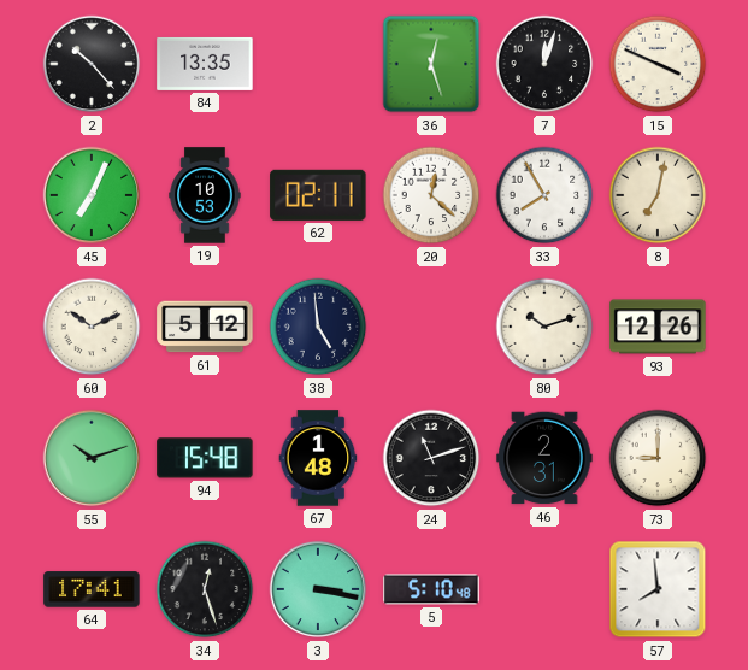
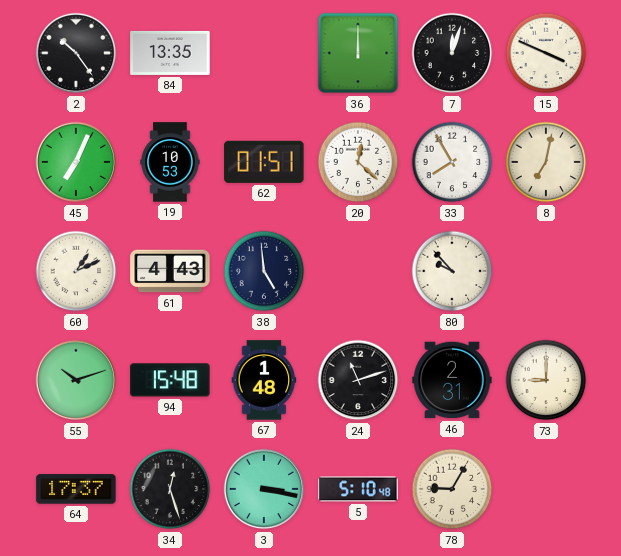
2: 10:23 -> 10:24
36: 12:27 -> 12:00
62: 02:11 -> 01:51
60: 10:11 -> 1:11
61: 5:12 -> 4:43
80: 10:12 -> 9:53
93: 12:26 -> none
64: 17:41 -> 17:37
78: none -> 9:05
57: 7:59 -> none
